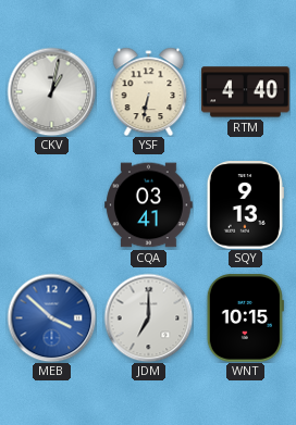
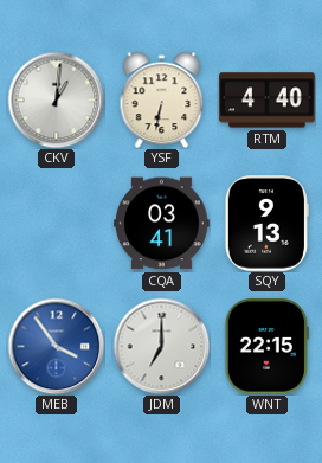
CKV: 1:02 -> 1:01
MEB: 3:52 -> 3:54
WNT: 10:15 -> 22:15
